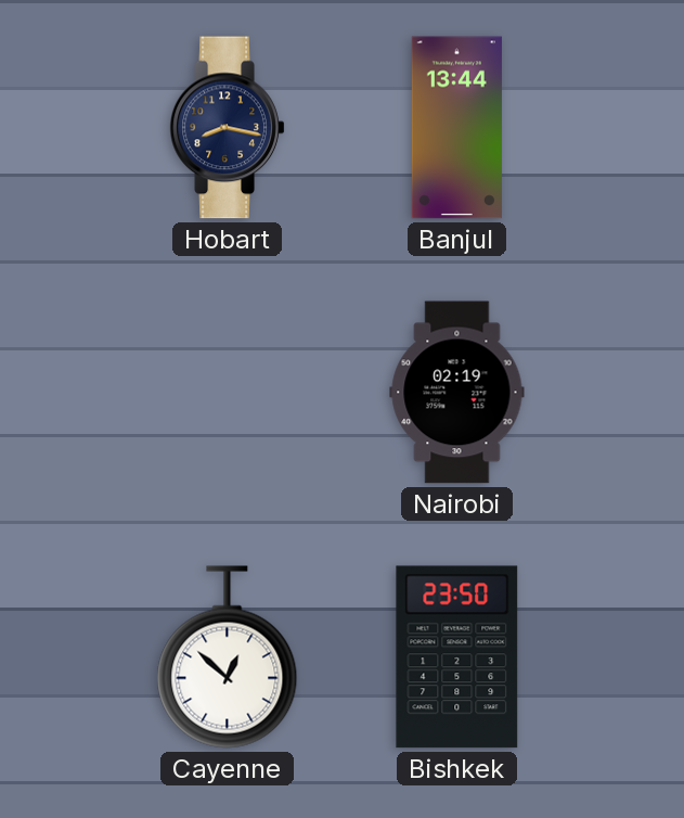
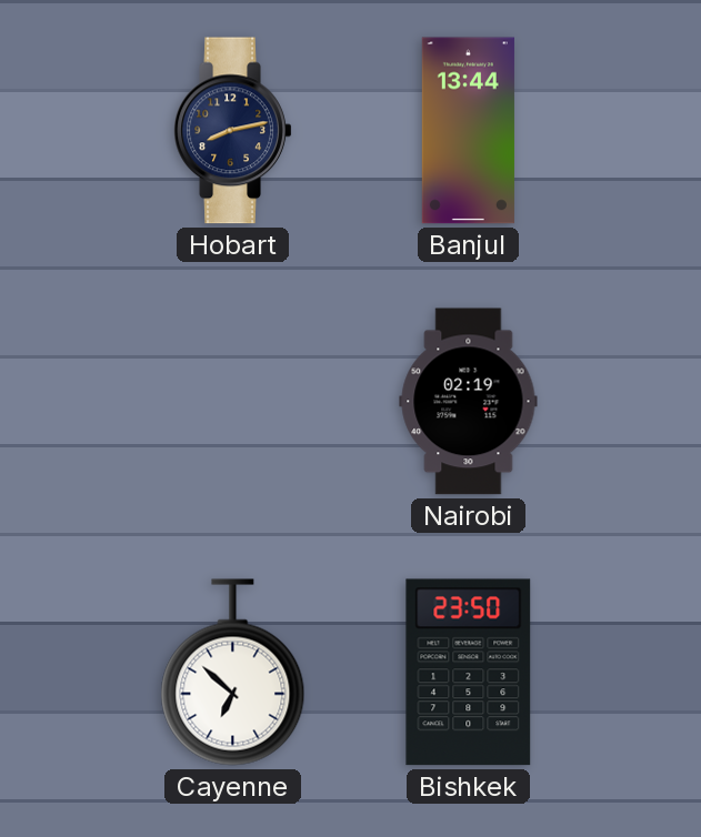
Hobart: 8:17 -> 8:13
Cayenne: 12:52 -> 6:52
